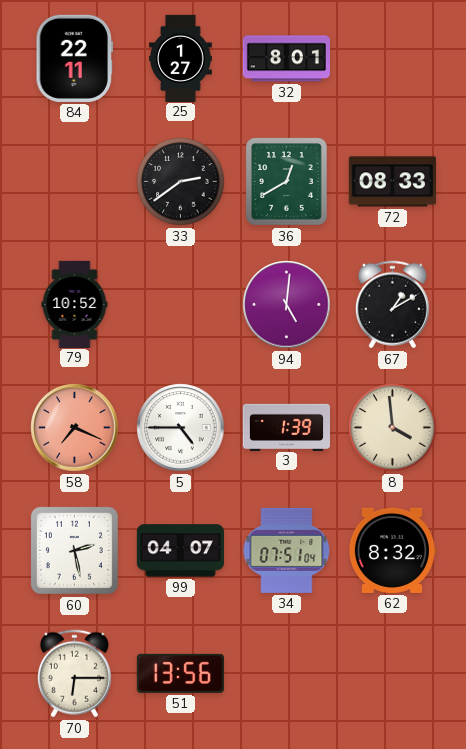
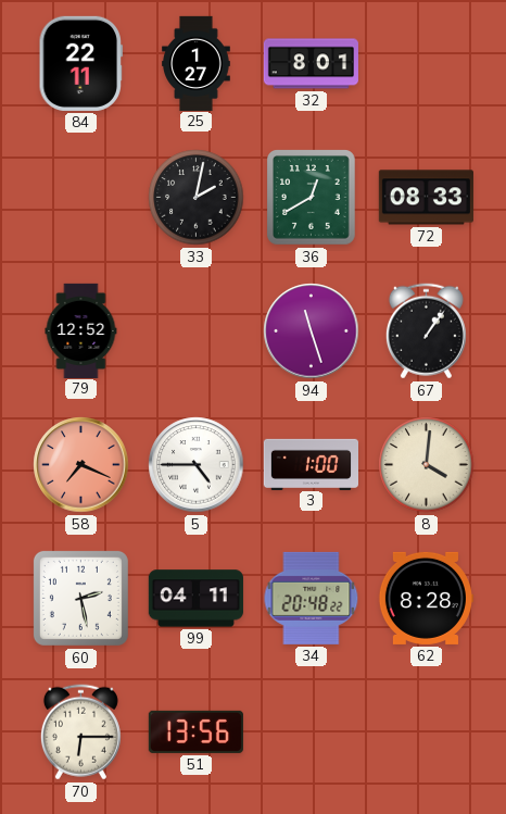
33: 2:39 -> 2:02
79: 10:52 -> 12:52
94: 5:01 -> 11:27
67: 1:10 -> 1:06
3: 1:39 -> 1:00
8: 3:59 -> 4:01
99: 04:07 -> 04:11
34: 07:51 -> 20:48
62: 8:32 -> 8:28
